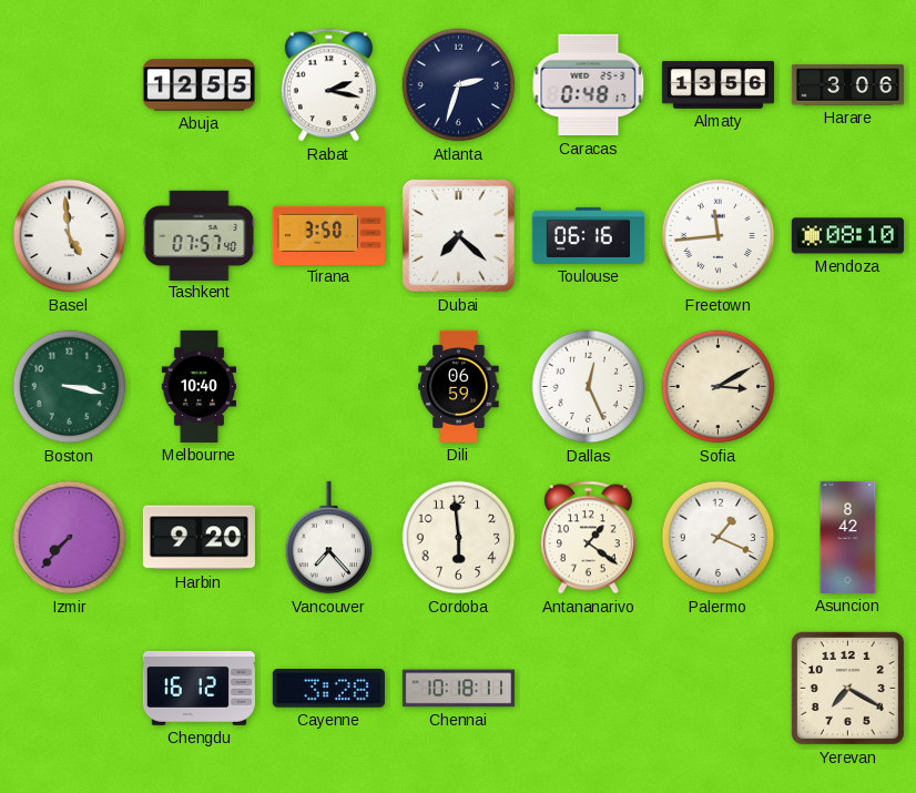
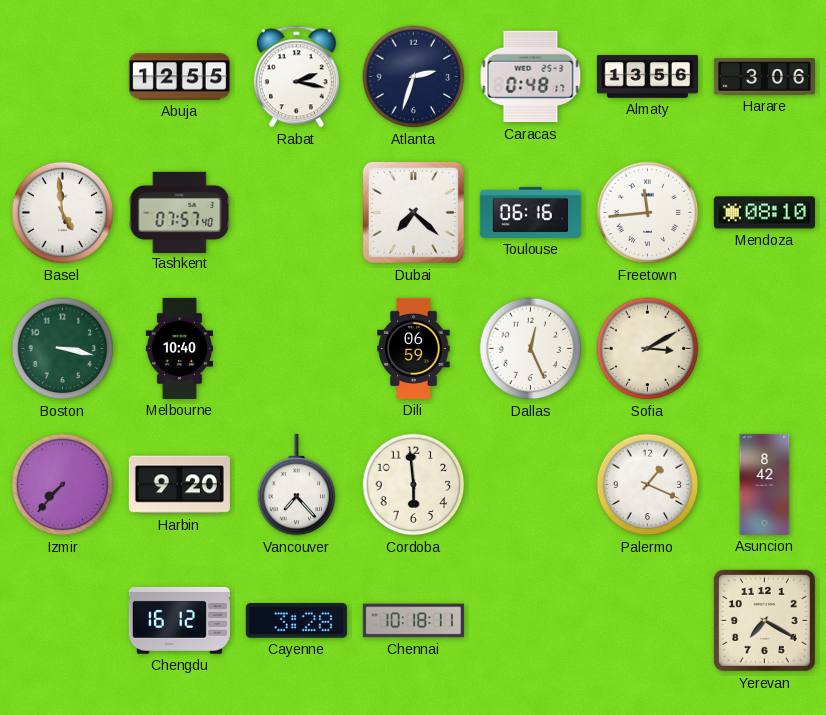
Tirana: 3:50 -> none
Antananarivo: 1:21 -> none
